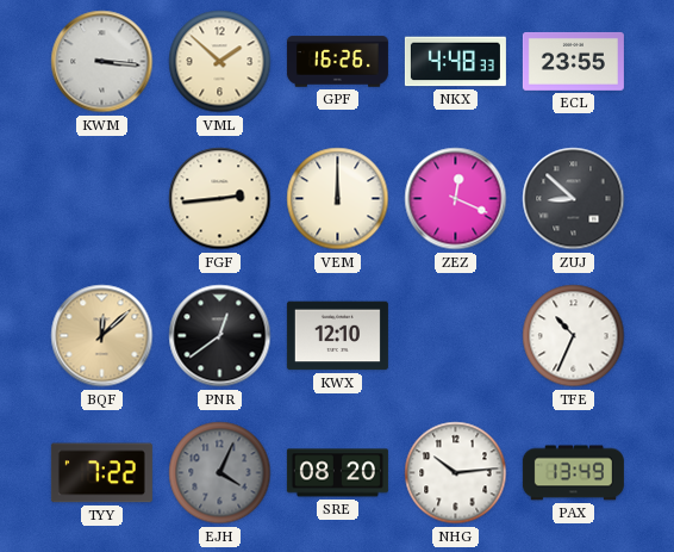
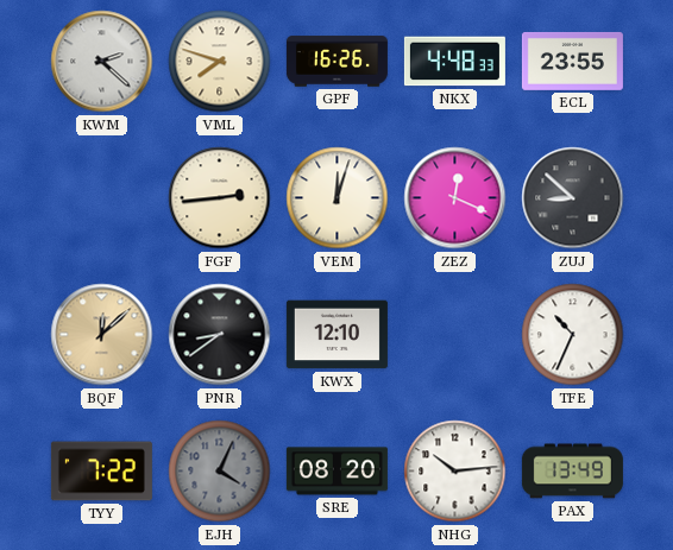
KWM: 3:16 -> 2:22
VML: 1:52 -> 7:48
VEM: 12:00 -> 12:03
PNR: 12:39 -> 8:39
